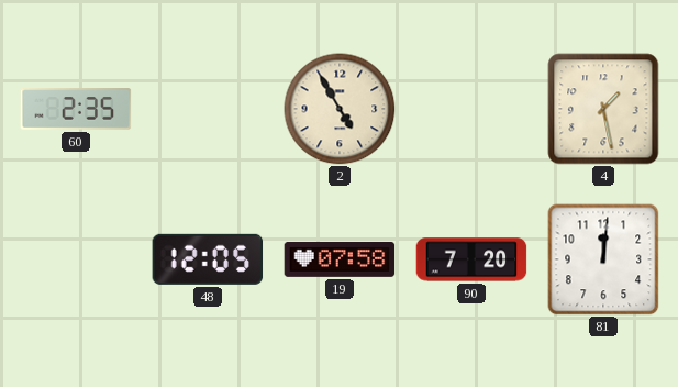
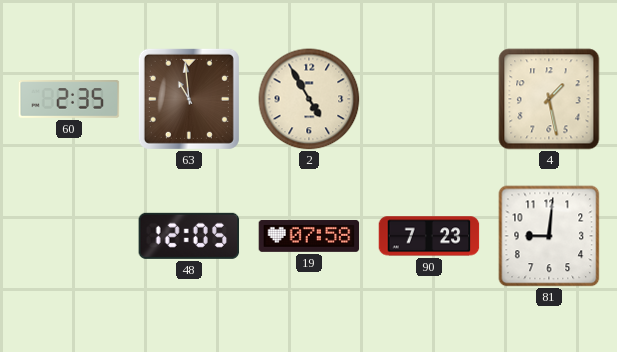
63: none -> 10:59
90: 7:20 -> 7:23
81: 12:01 -> 9:01
